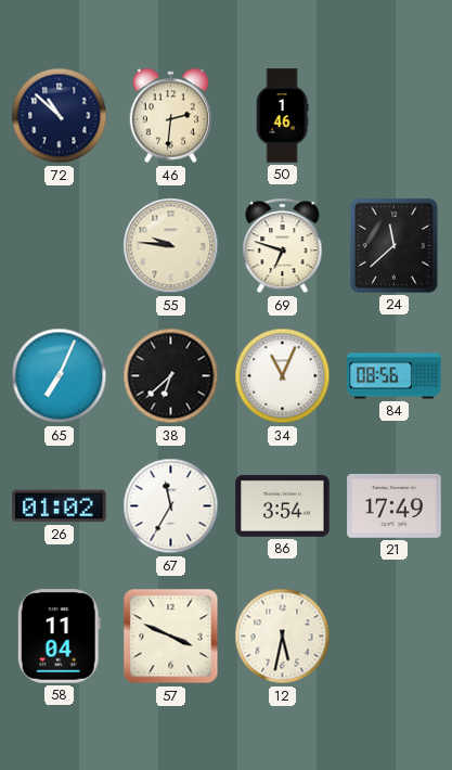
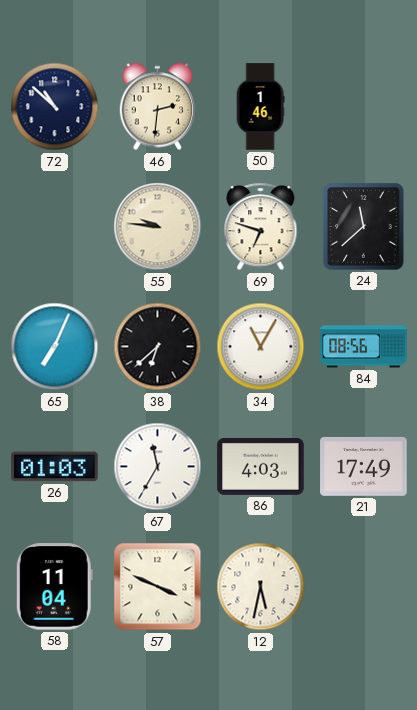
34: 11:04 -> 11:05
26: 01:02 -> 01:03
86: 3:54 -> 4:03
